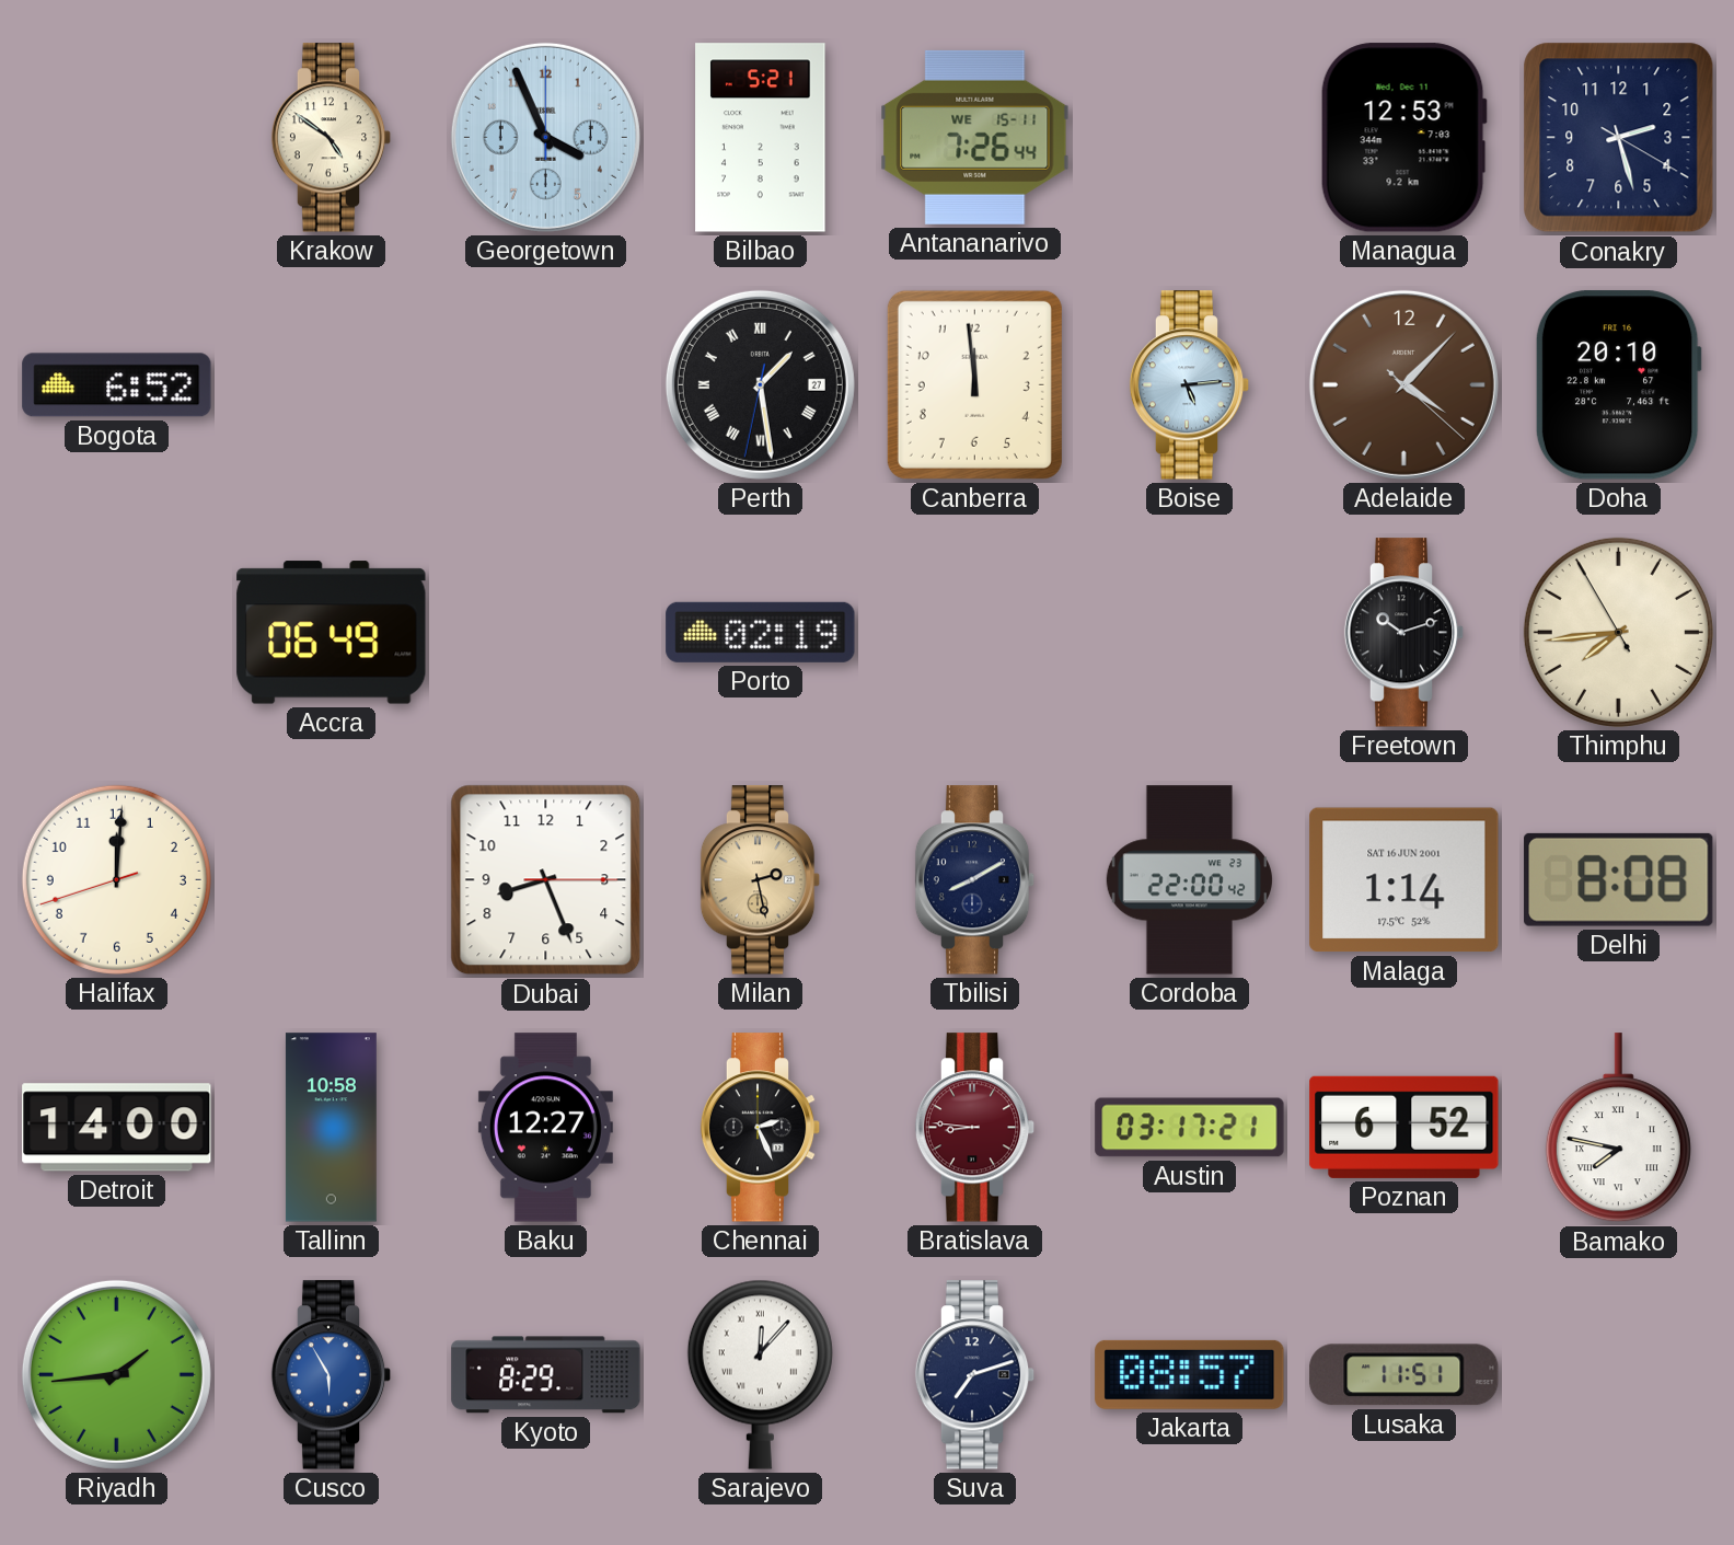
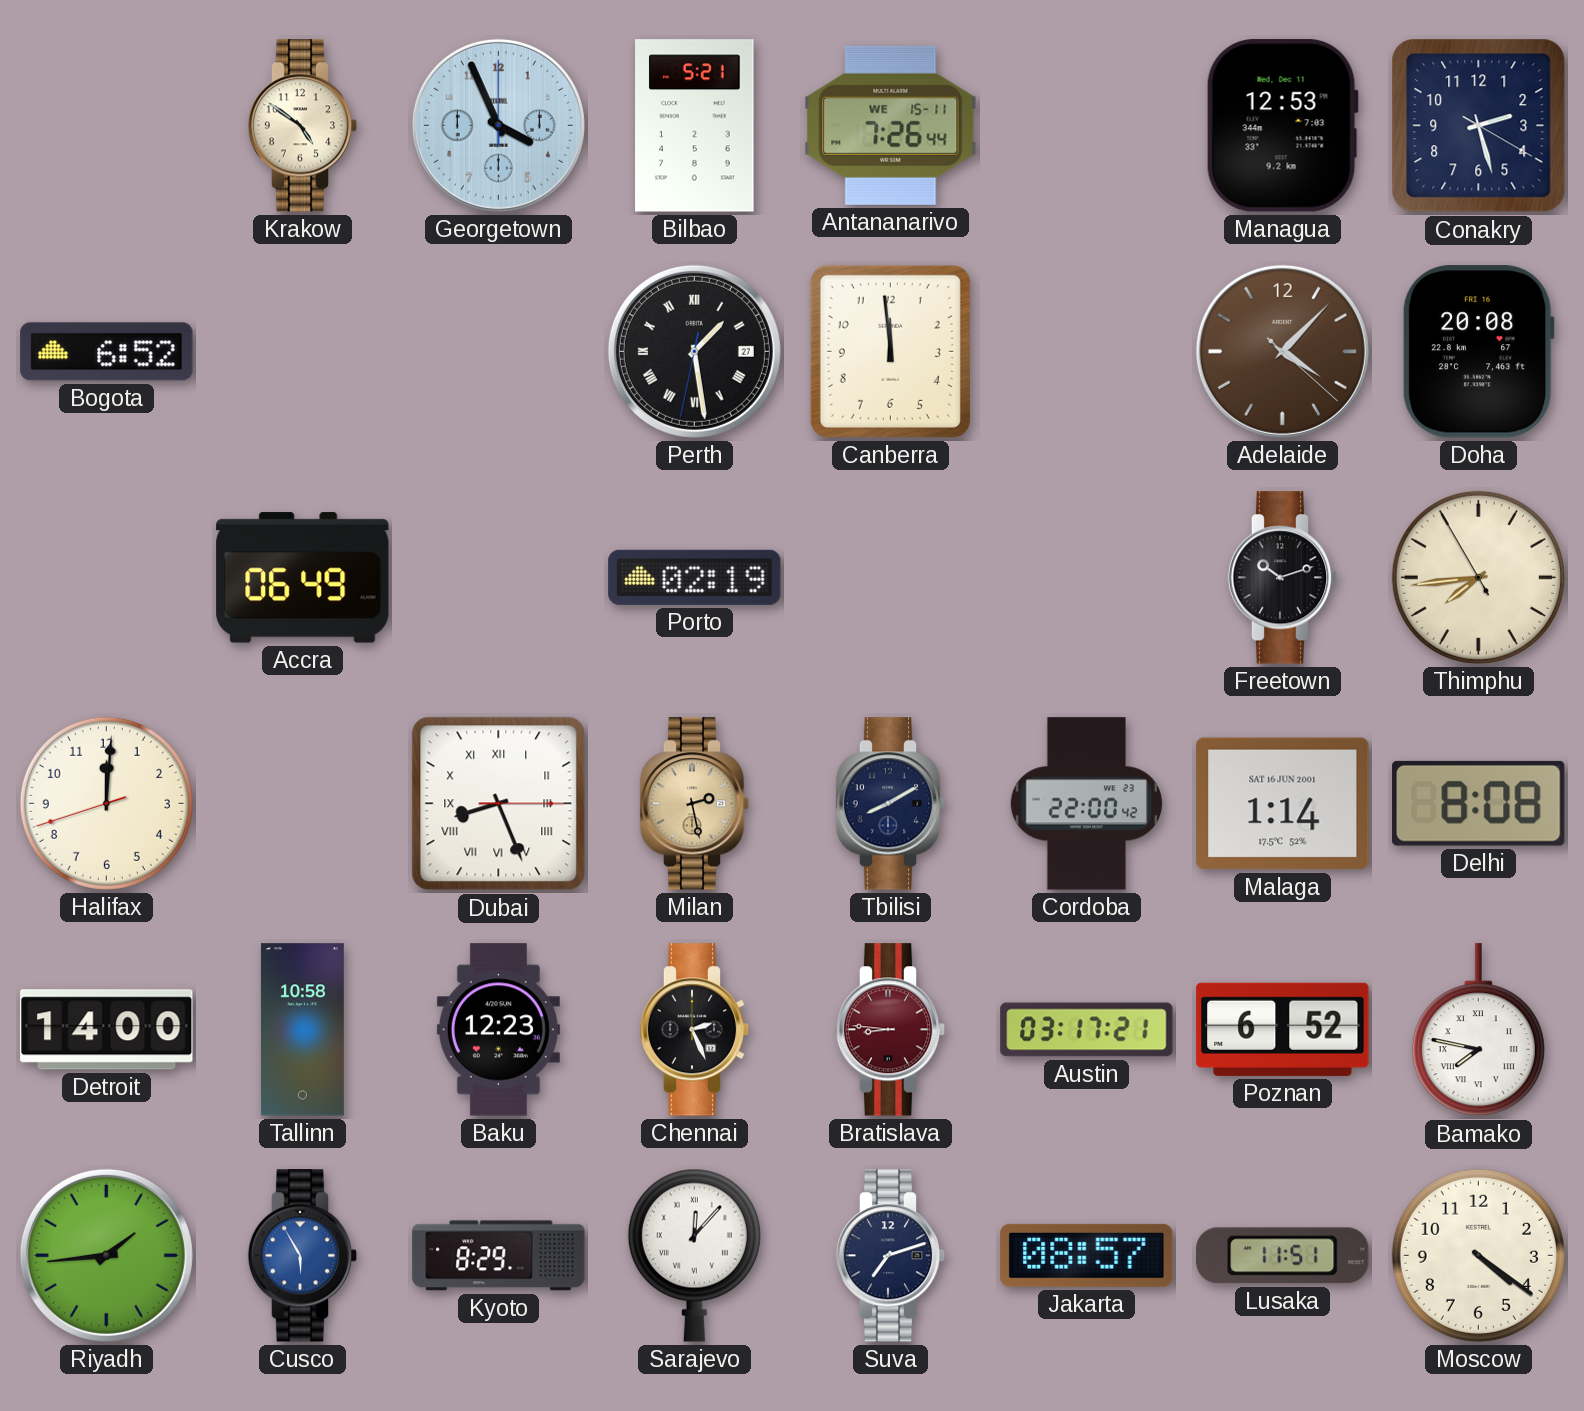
Boise: 5:14 -> none
Doha: 20:10 -> 20:08
Dubai numerals: Arabic -> Roman
Baku: 12:27 -> 12:23
Moscow: none -> 4:21
